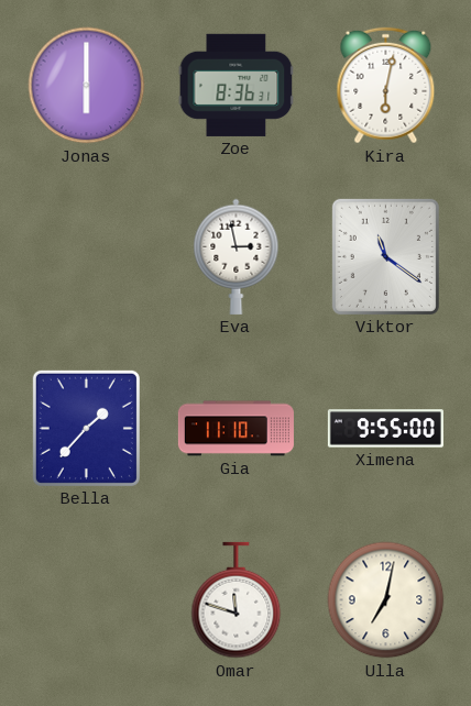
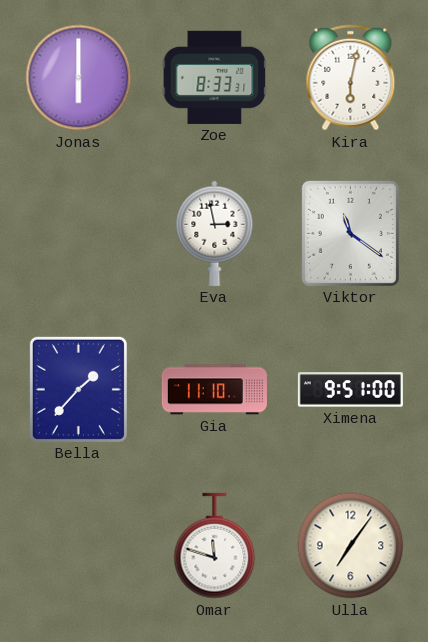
Zoe: 8:36 -> 8:33
Ximena: 9:55 -> 9:51
Ulla: 7:02 -> 7:06
